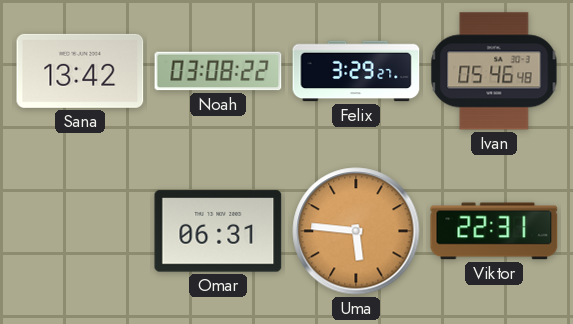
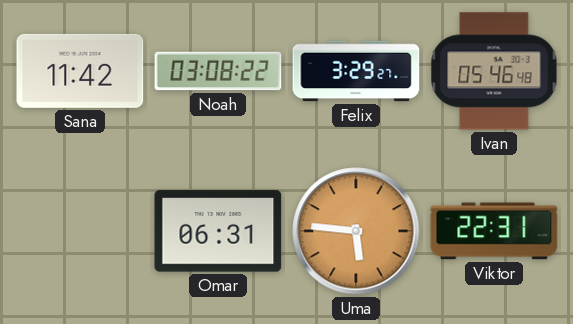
Sana: 13:42 -> 11:42
